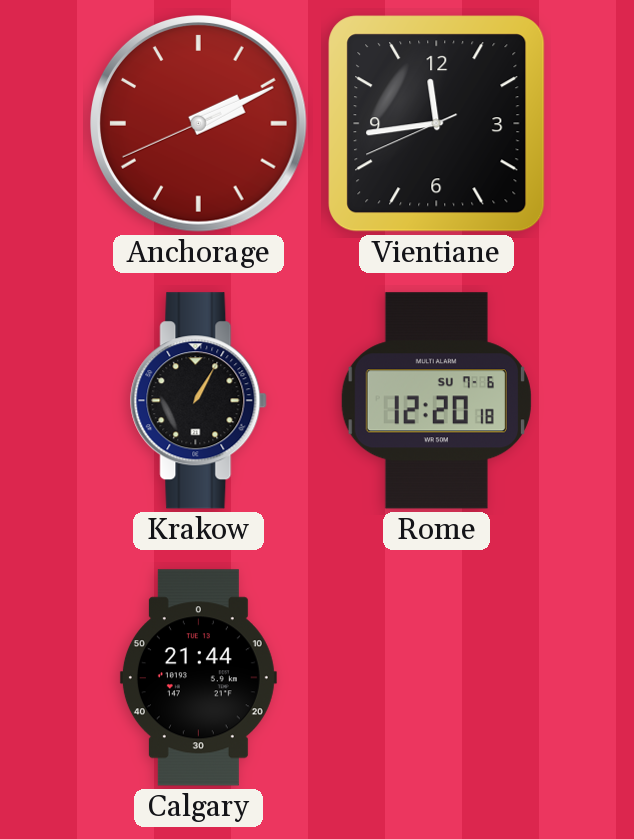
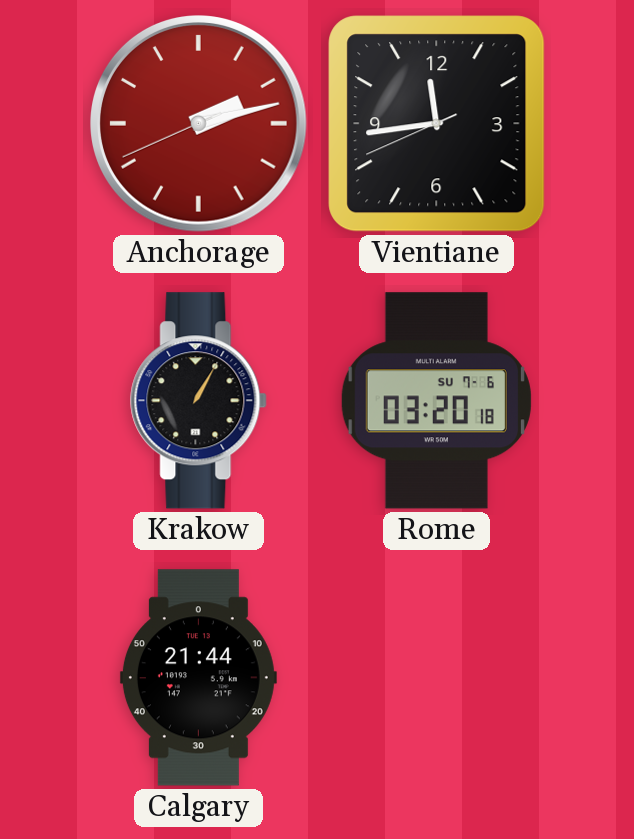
Anchorage: 2:10 -> 2:12
Rome: 12:20 -> 03:20
